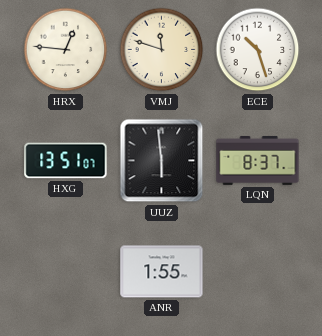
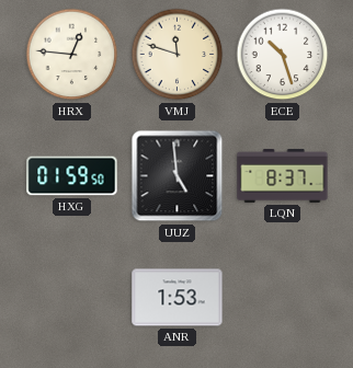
HXG: 13:51 -> 01:59
UUZ: 5:59 -> 4:59
ANR: 1:55 -> 1:53
